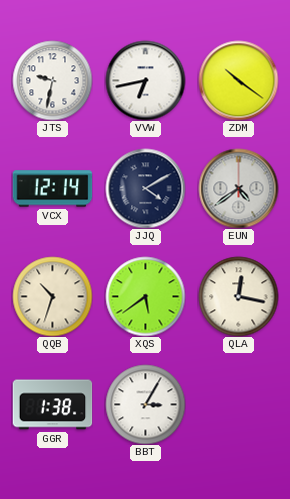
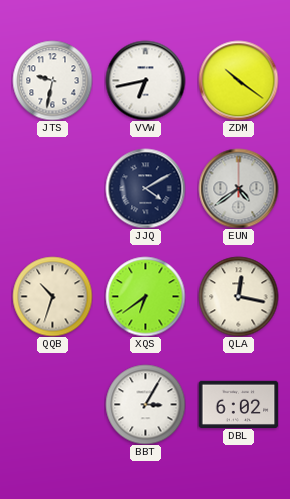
VCX: 12:14 -> none
XQS: 5:39 -> 6:39
GGR: 1:38 -> none
DBL: none -> 6:02
